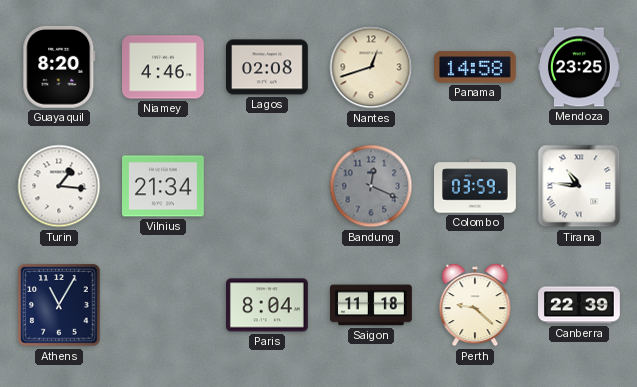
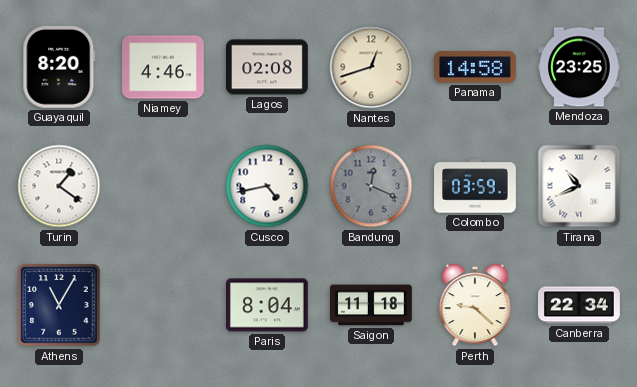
Turin: 1:16 -> 1:21
Vilnius: 21:34 -> none
Cusco: none -> 4:43
Tirana: 10:46 -> 10:41
Canberra: 22:39 -> 22:34
